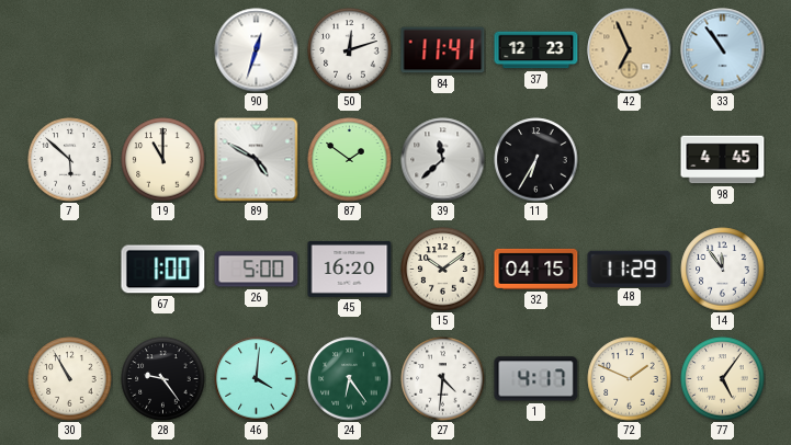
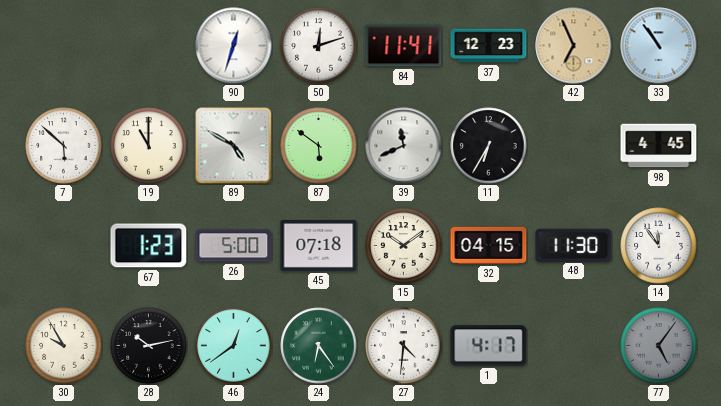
87: 1:51 -> 5:51
39: 11:38 -> 11:41
67: 1:00 -> 1:23
45: 16:20 -> 07:18
48: 11:29 -> 11:30
30: 10:55 -> 9:55
28: 9:24 -> 10:13
46: 4:01 -> 12:39
72: 1:49 -> none
77 dial: cream -> grey
